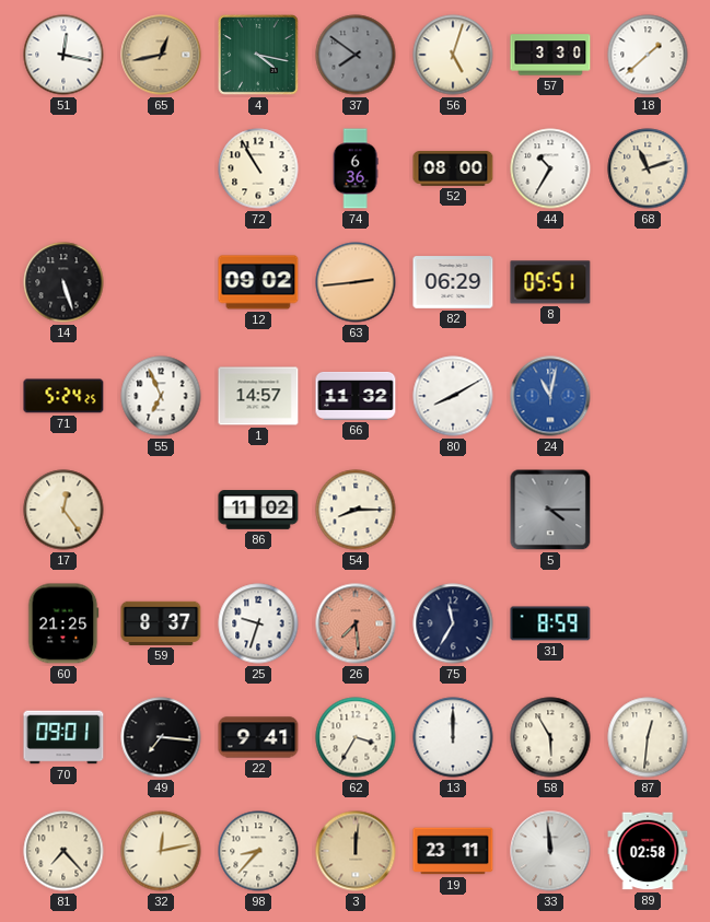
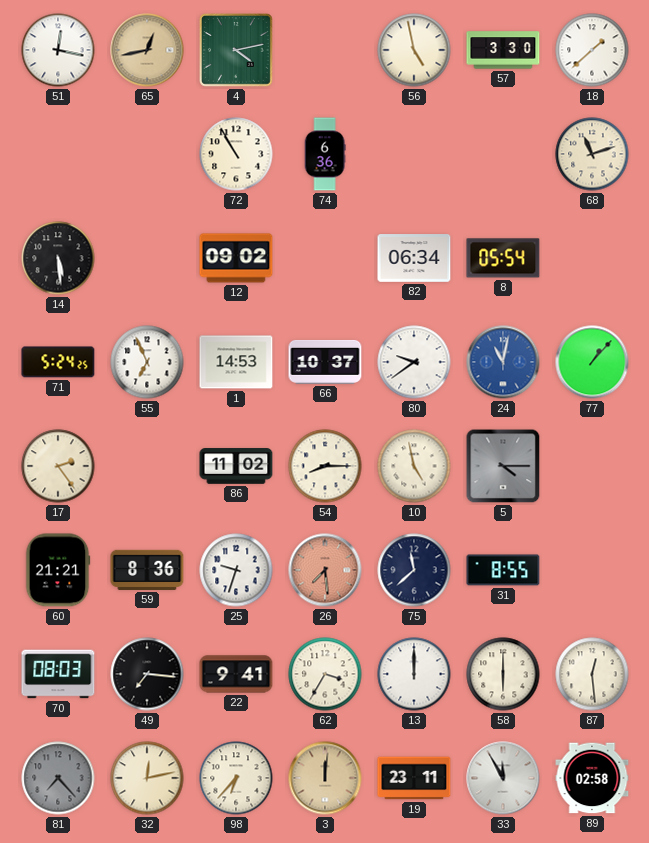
4: 4:17 -> 4:13
37: 7:51 -> none
56: 5:03 -> 4:58
52: 08:00 -> none
44: 10:35 -> none
14: 5:27 -> 5:29
63: 2:44 -> none
82: 06:29 -> 06:34
8: 05:51 -> 05:54
1: 14:57 -> 14:53
66: 11:32 -> 10:37
80: 8:10 -> 9:39
77: none -> 1:07
17: 12:24 -> 2:24
10: none -> 4:58
60: 21:25 -> 21:21
59: 8:37 -> 8:36
75: 11:35 -> 11:38
31: 8:59 -> 8:55
70: 09:01 -> 08:03
58: 5:55 -> 6:00
87: 12:31 -> 12:29
81 dial: cream -> grey
98: 8:37 -> 6:37
33: 11:59 -> 11:55
